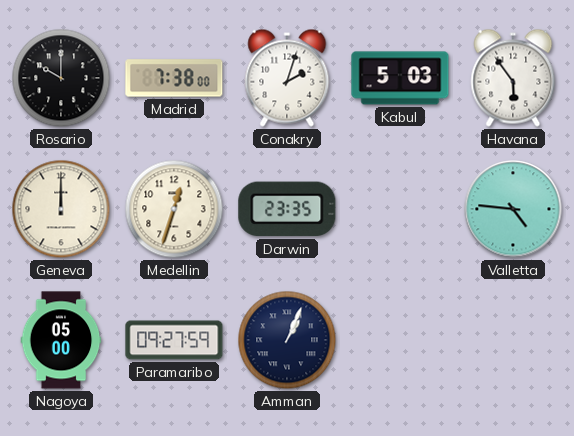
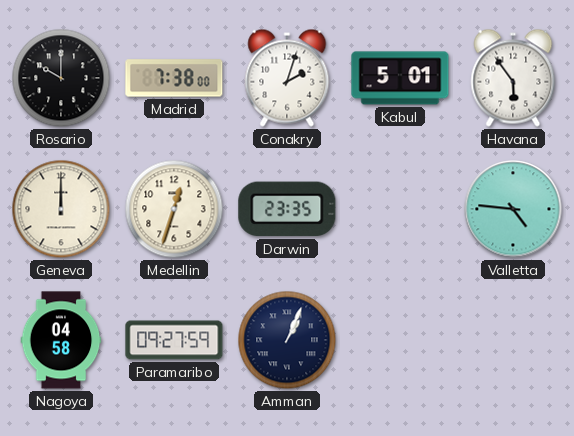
Kabul: 5:03 -> 5:01
Nagoya: 05:00 -> 04:58
